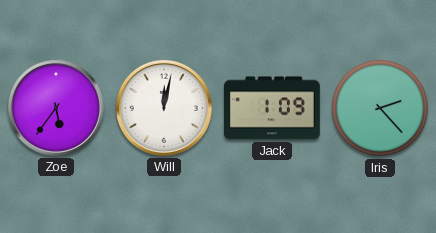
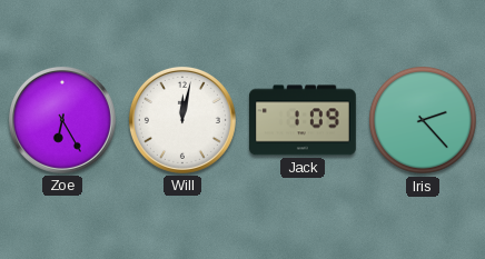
Zoe: 5:36 -> 6:25
